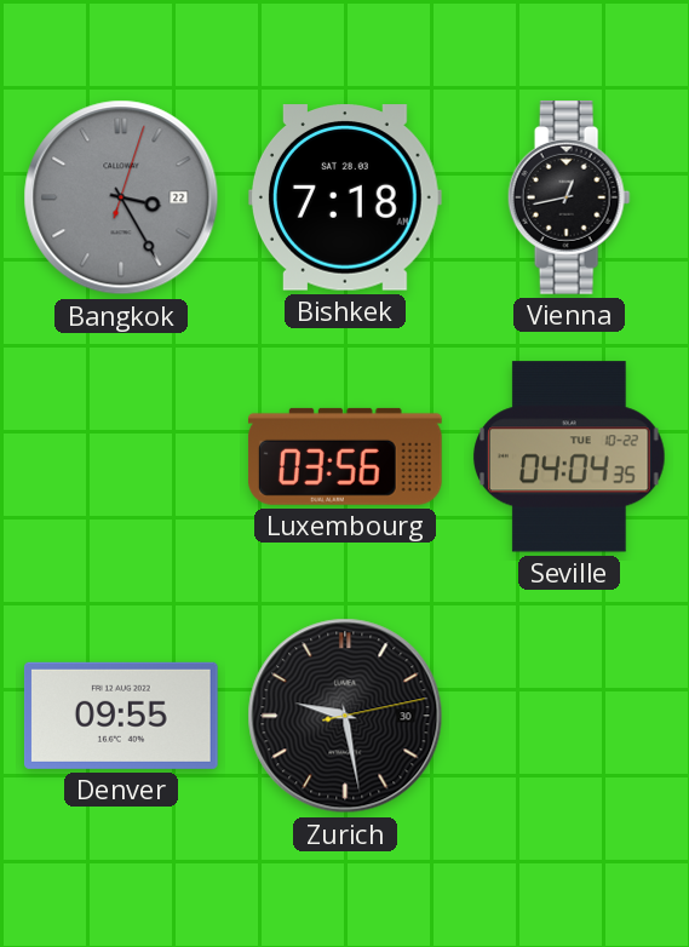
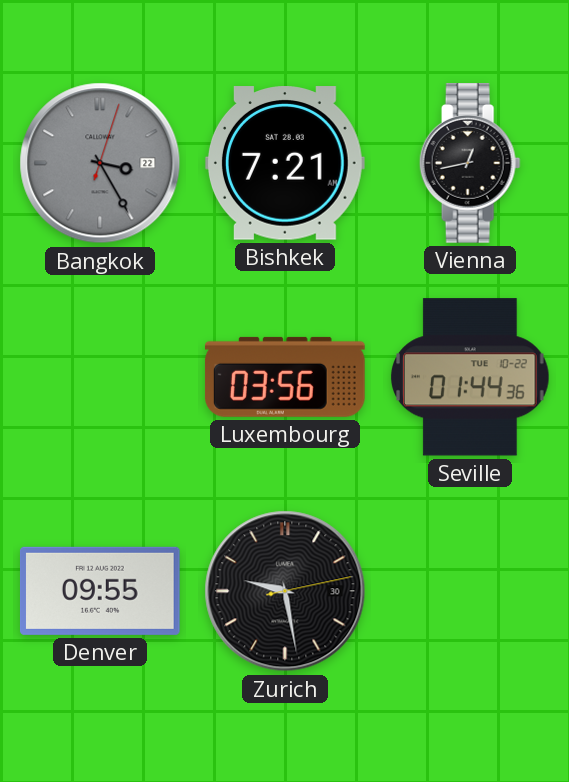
Bishkek: 7:18 -> 7:21
Seville: 04:04 -> 01:44
